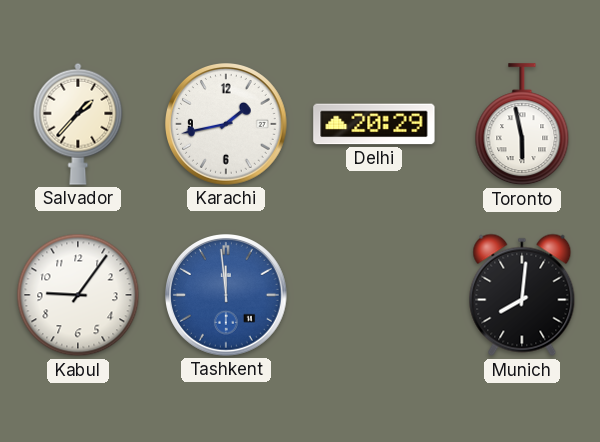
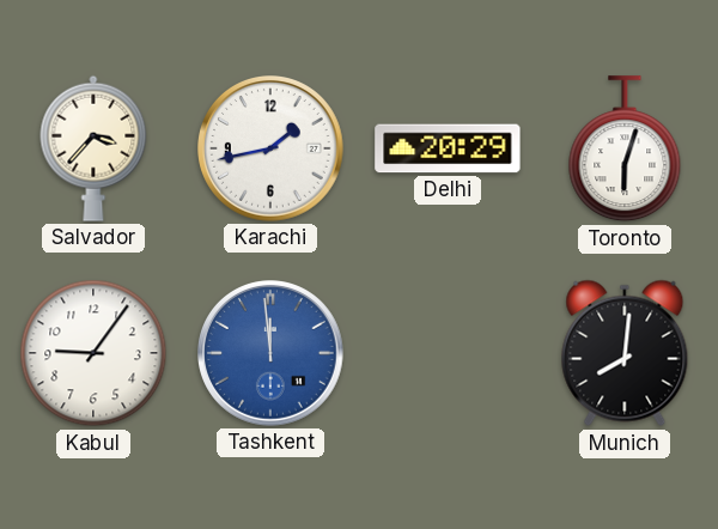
Salvador: 1:37 -> 3:37
Toronto: 5:58 -> 6:03
